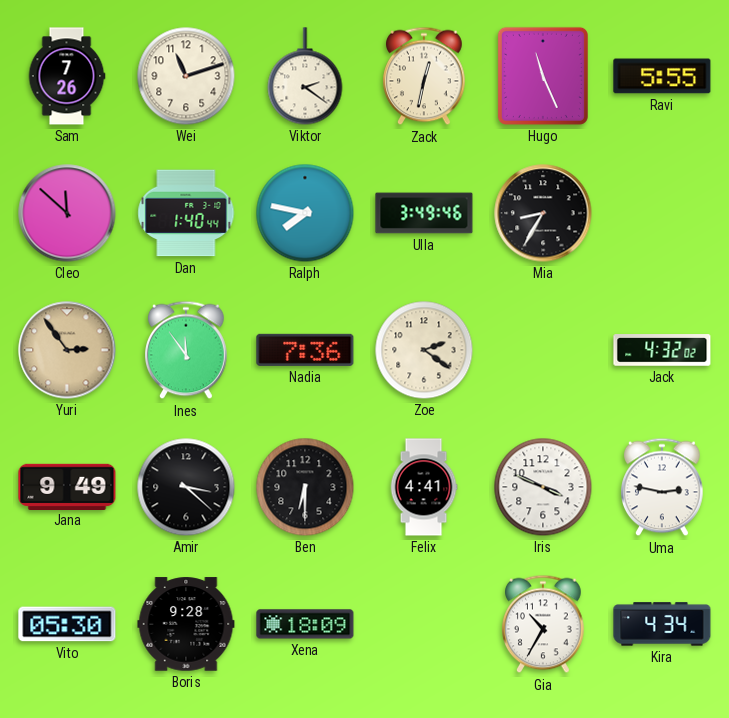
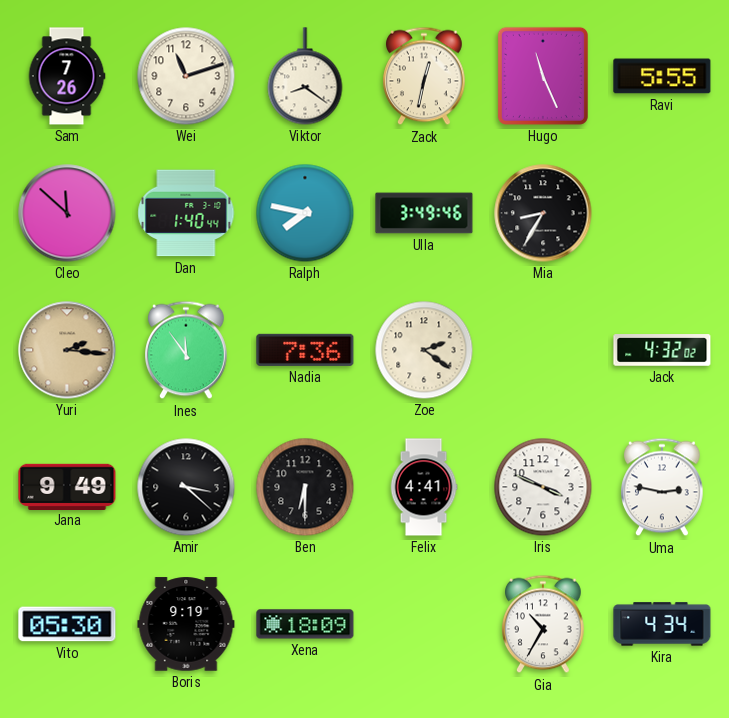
Viktor: 2:21 -> 8:21
Yuri: 2:54 -> 2:16
Boris: 9:28 -> 9:19
